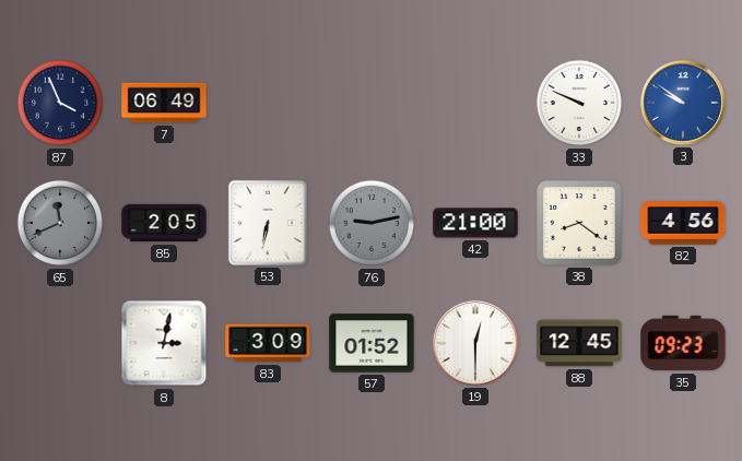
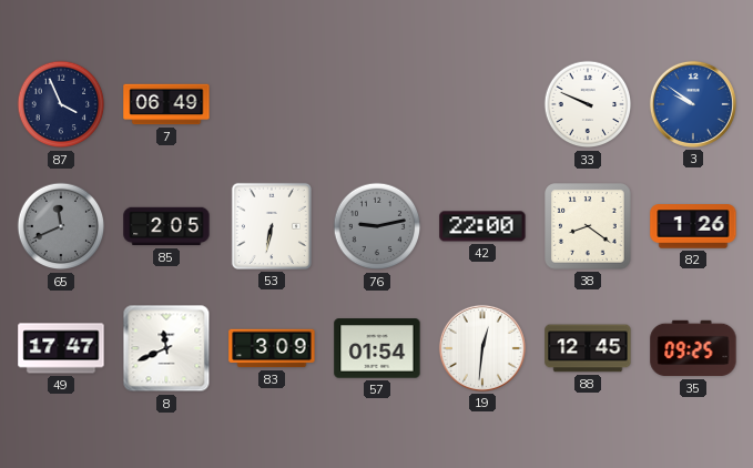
42: 21:00 -> 22:00
82: 4:56 -> 1:26
49: none -> 17:47
8: 3:02 -> 11:41
57: 01:52 -> 01:54
19: 12:30 -> 12:31
35: 09:23 -> 09:25
